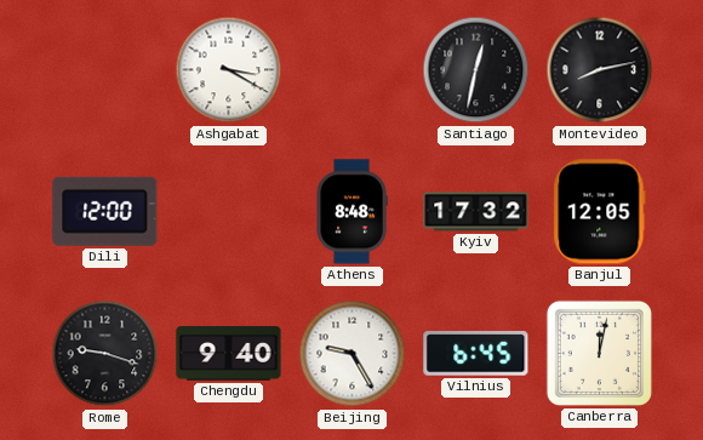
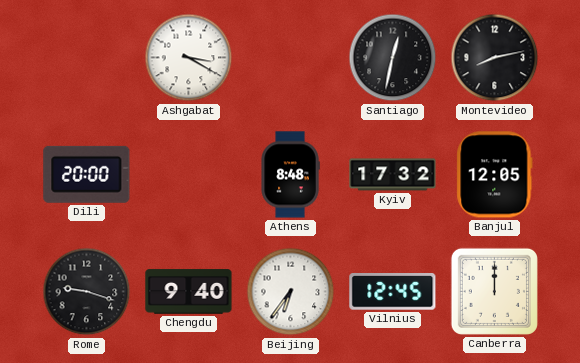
Dili: 12:00 -> 20:00
Beijing: 9:25 -> 6:36
Vilnius: 6:45 -> 12:45
Canberra: 12:02 -> 12:00
